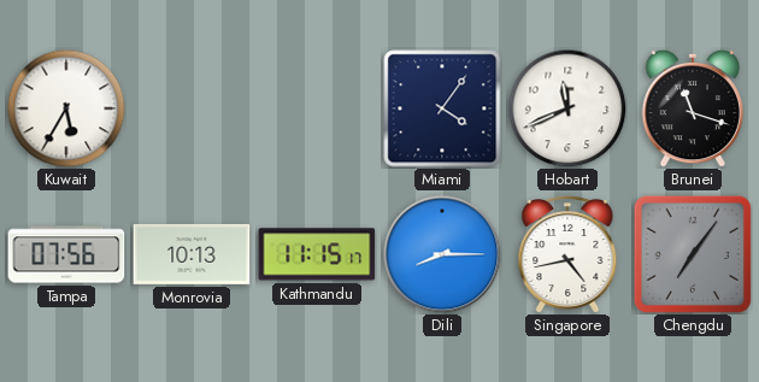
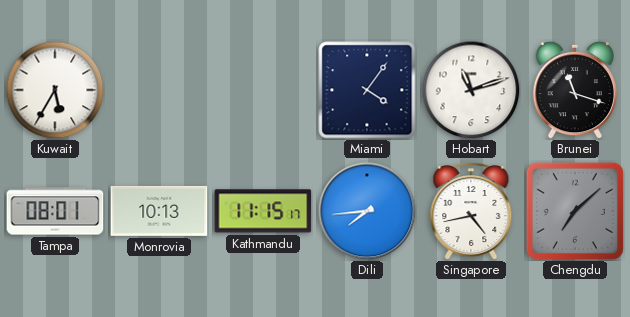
Hobart: 11:41 -> 11:12
Tampa: 07:56 -> 08:01
Dili: 8:15 -> 7:44
Chengdu: 7:06 -> 7:08
